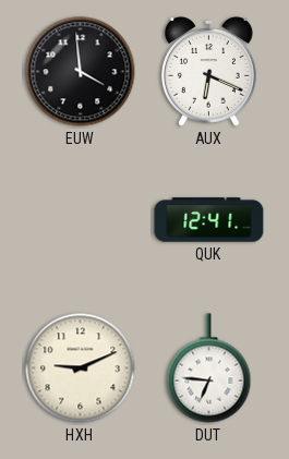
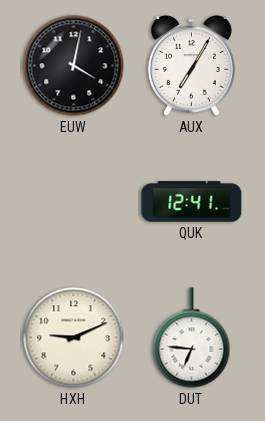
EUW: 3:59 -> 4:02
AUX: 6:19 -> 7:05
